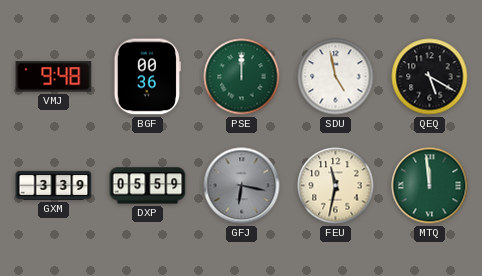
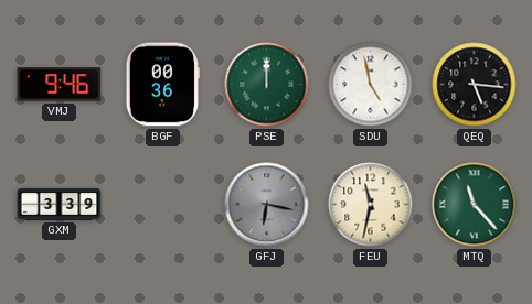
VMJ: 9:48 -> 9:46
QEQ: 5:20 -> 5:16
DXP: 05:59 -> none
MTQ: 11:59 -> 11:23
